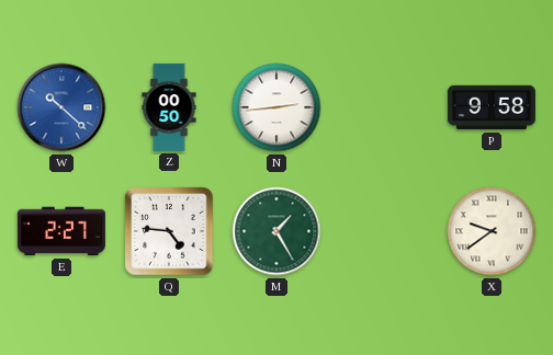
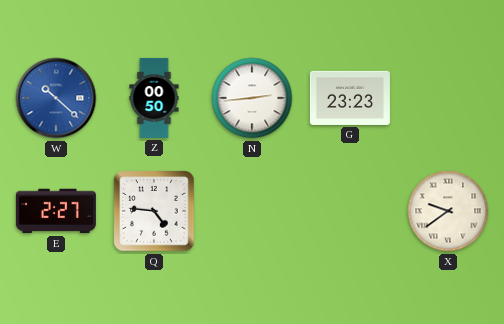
G: none -> 23:23
P: 9:58 -> none
M: 1:25 -> none
